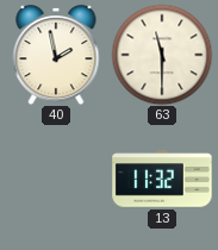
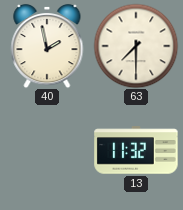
63: 11:30 -> 7:30
